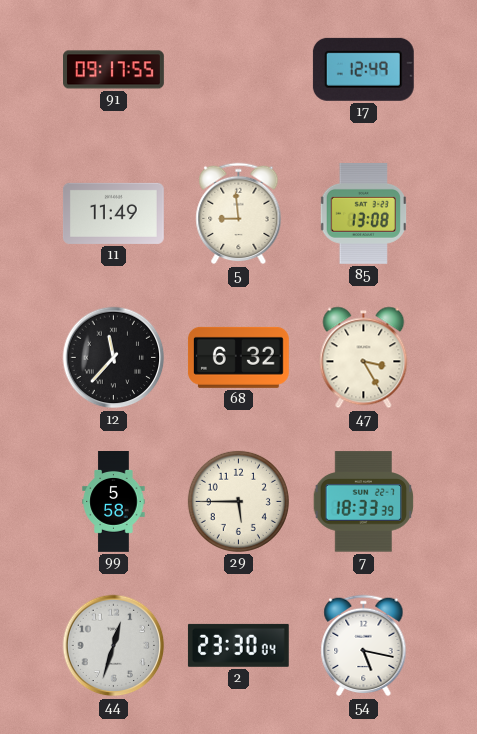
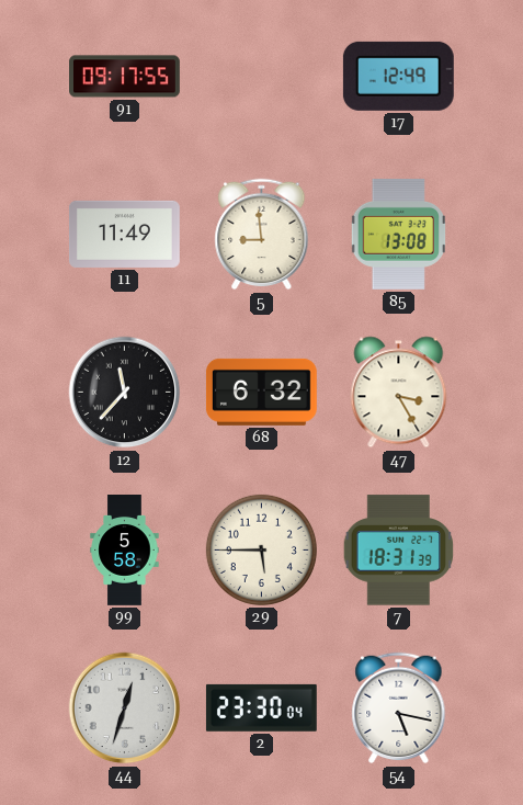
7: 18:33 -> 18:31
